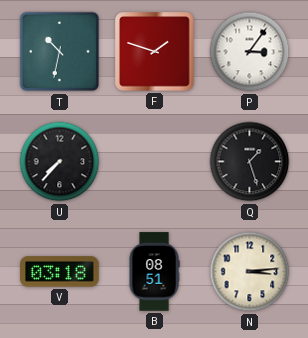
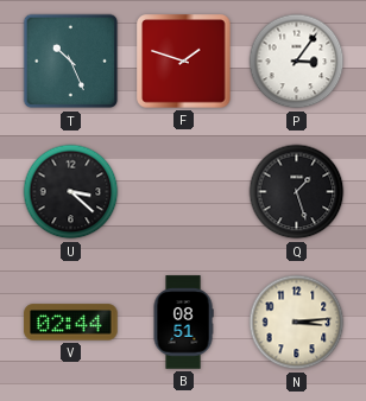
T: 10:32 -> 10:26
U: 7:37 -> 3:22
V: 03:18 -> 02:44
